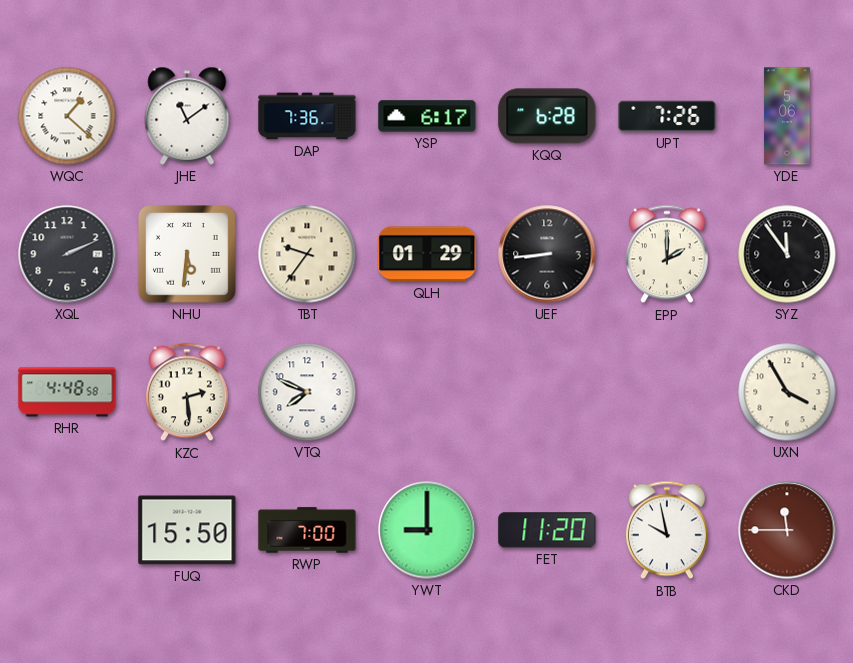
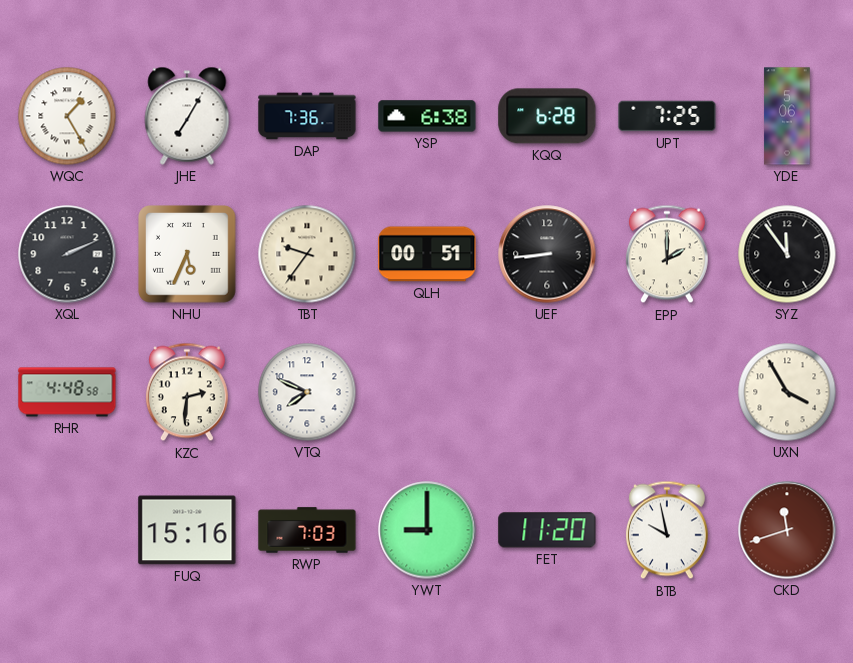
WQC: 1:22 -> 1:25
JHE: 11:09 -> 7:05
YSP: 6:17 -> 6:38
UPT: 7:26 -> 7:25
NHU: 5:31 -> 5:34
QLH: 01:29 -> 00:51
KZC: 2:29 -> 2:31
FUQ: 15:50 -> 15:16
RWP: 7:00 -> 7:03
CKD: 11:45 -> 11:42
